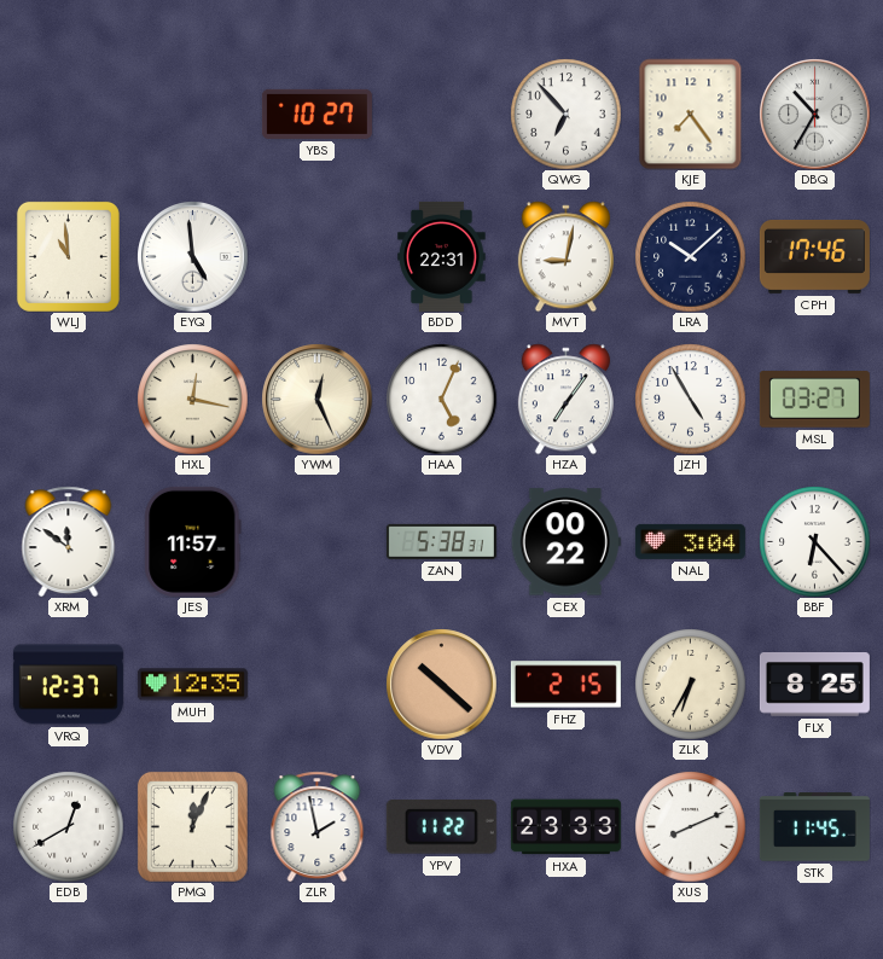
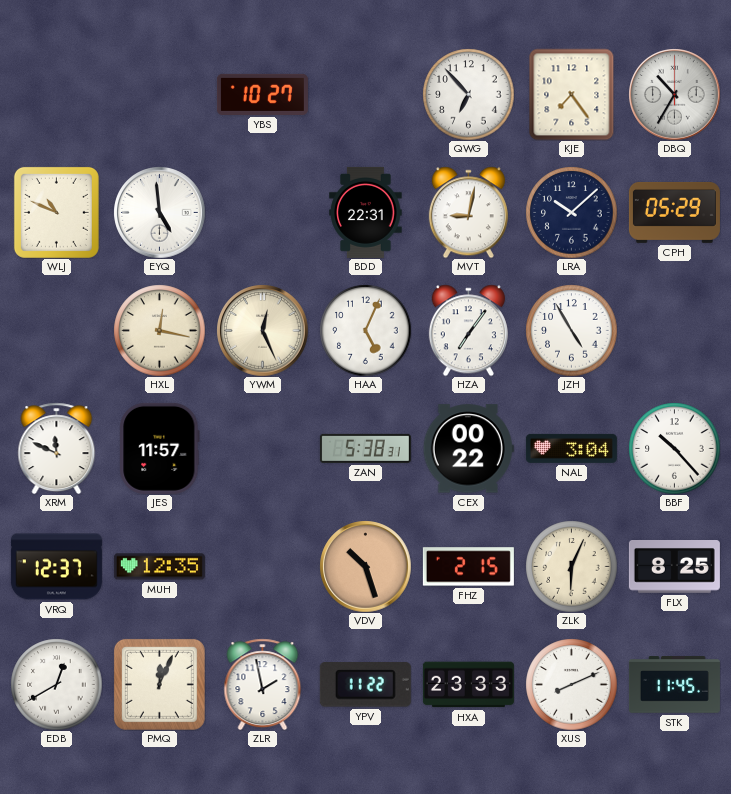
WLJ: 10:59 -> 10:49
CPH: 17:46 -> 05:29
MSL: 03:27 -> none
XRM: 11:51 -> 11:49
BBF: 6:23 -> 10:23
VDV: 10:22 -> 10:27
ZLK: 6:35 -> 6:04
